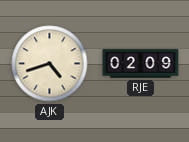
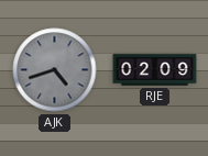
AJK dial: cream -> grey
